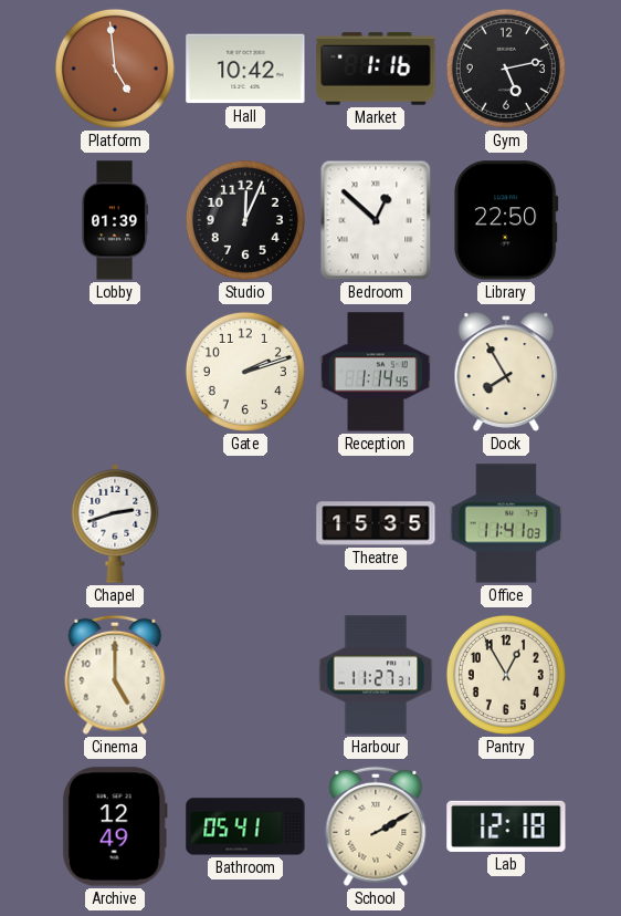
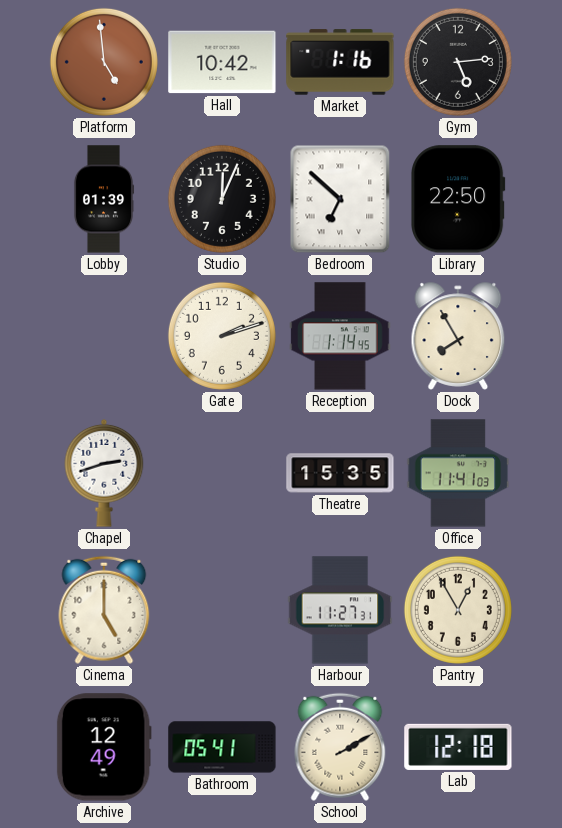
Gym: 5:13 -> 5:14
Bedroom: 12:52 -> 6:52
